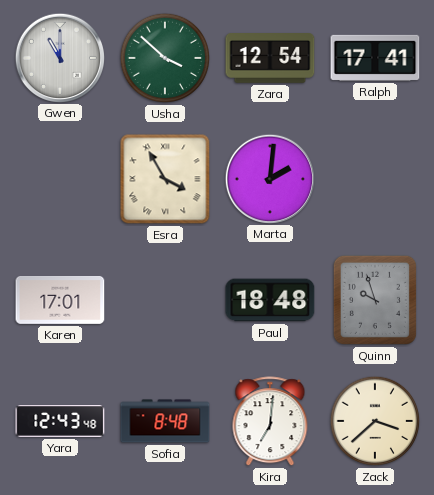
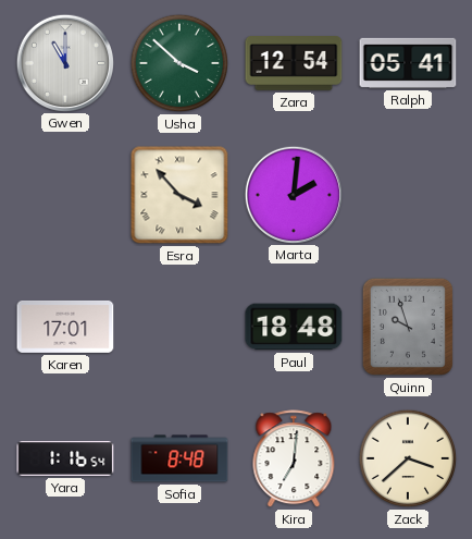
Ralph: 17:41 -> 05:41
Esra: 3:55 -> 3:53
Yara: 12:43 -> 1:16
